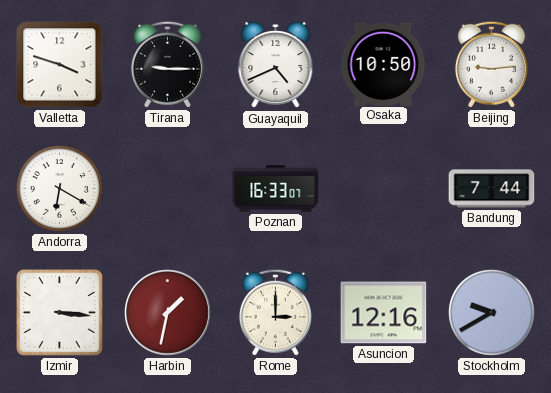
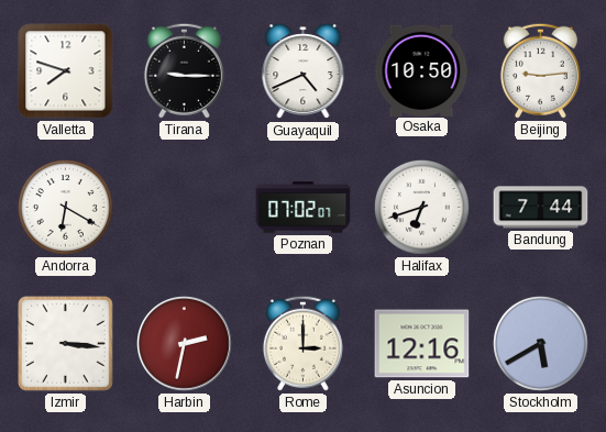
Valletta: 3:48 -> 7:48
Poznan: 16:33 -> 07:02
Halifax: none -> 6:42
Harbin: 1:32 -> 2:32
Stockholm: 9:40 -> 5:40
